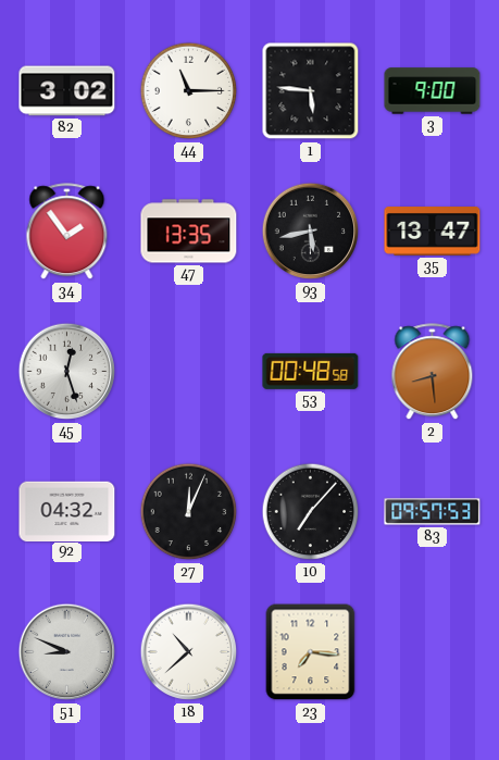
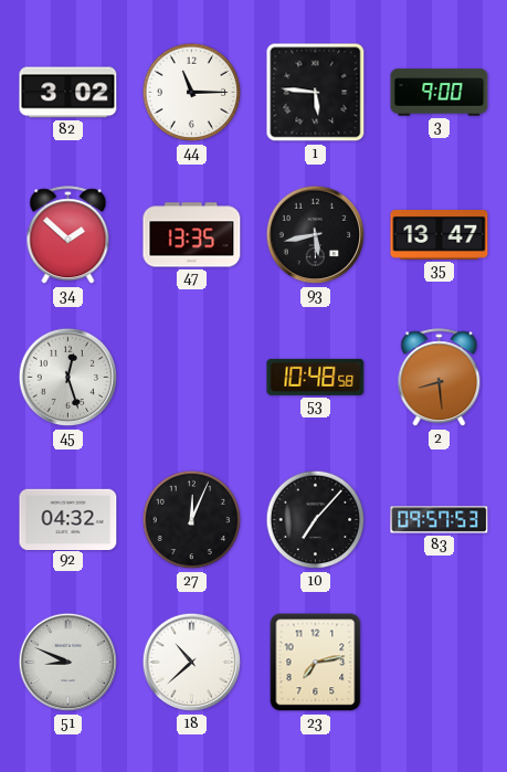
34: 1:54 -> 1:52
53: 00:48 -> 10:48
23: 7:16 -> 7:13
